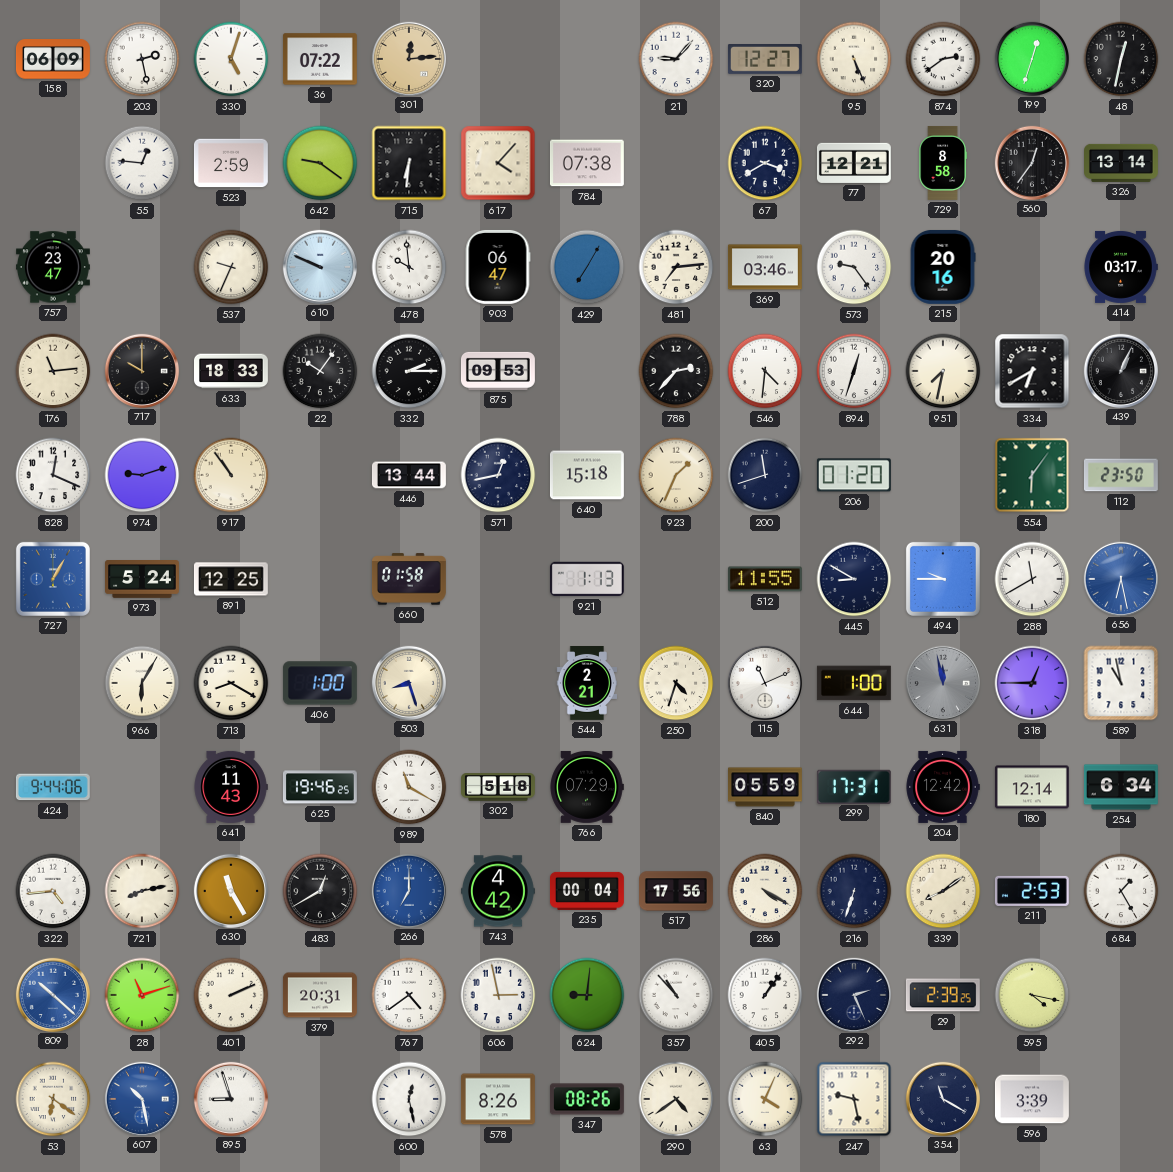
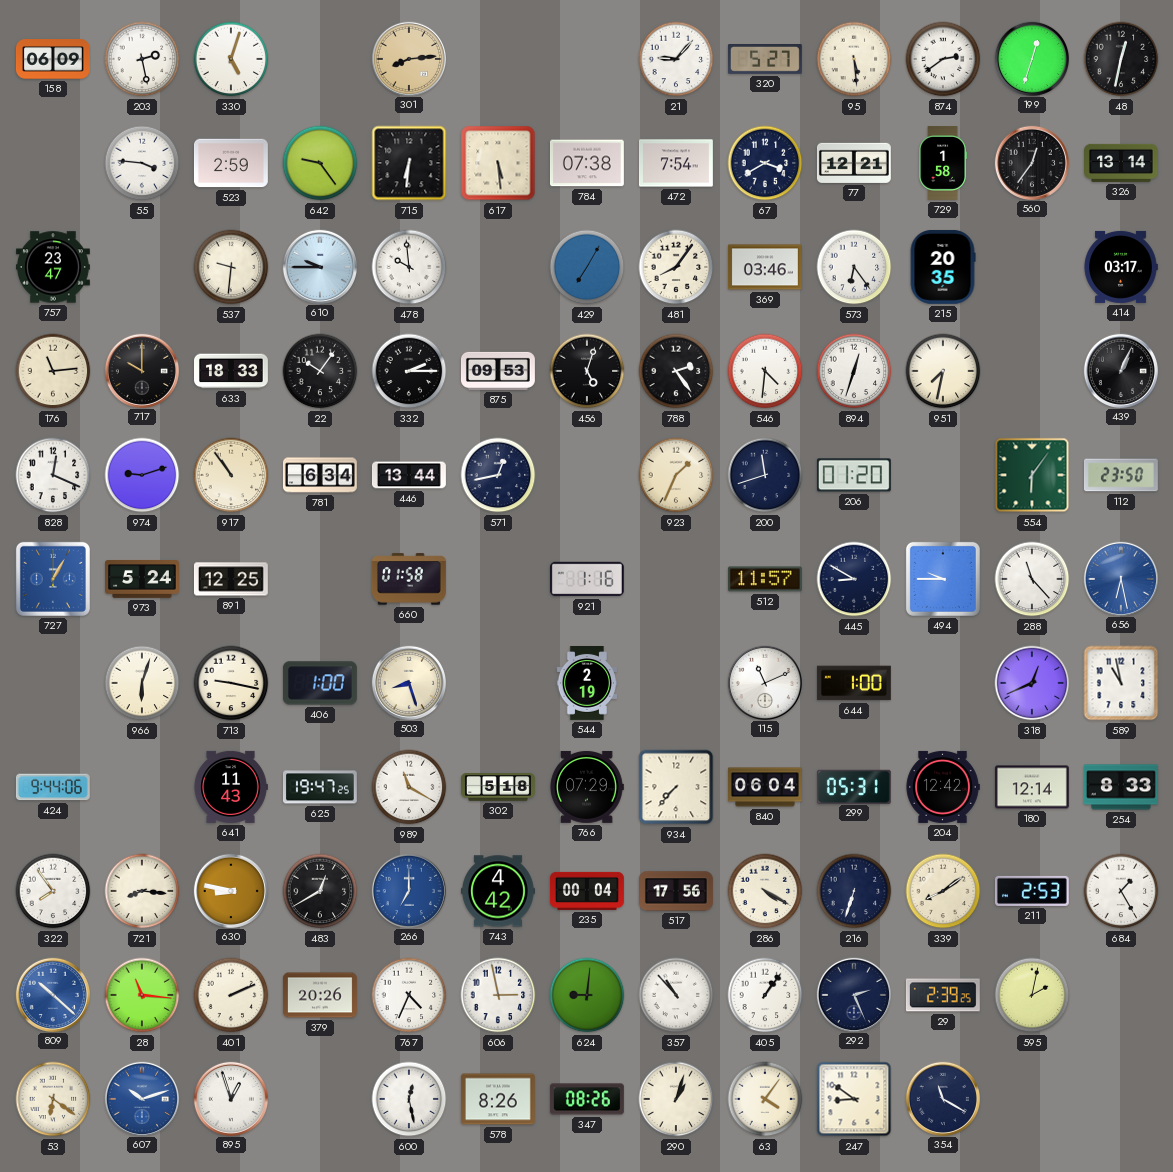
36: 07:22 -> none
301: 12:14 -> 8:14
320: 12:27 -> 5:27
95: 5:26 -> 5:29
55: 12:46 -> 3:46
642: 9:21 -> 9:24
617: 4:07 -> 5:29
472: none -> 7:54
729: 8:58 -> 1:58
537: 9:34 -> 9:31
610: 9:49 -> 9:45
903: 06:47 -> none
481: 7:14 -> 8:06
573: 9:24 -> 6:24
215: 20:16 -> 20:35
456: none -> 5:03
788: 2:37 -> 2:24
334: 6:40 -> none
781: none -> 6:34
640: 15:18 -> none
921: 1:13 -> 1:16
512: 11:55 -> 11:57
288: 11:40 -> 11:23
966: 6:05 -> 6:03
713: 8:20 -> 9:17
544: 2:21 -> 2:19
250: 4:33 -> none
631: 11:58 -> none
318: 12:45 -> 12:41
625: 19:46 -> 19:47
934: none -> 7:37
840: 05:59 -> 06:04
299: 17:31 -> 05:31
254: 6:34 -> 8:33
322: 4:44 -> 7:54
721: 8:13 -> 8:16
630: 11:25 -> 8:47
28: 11:12 -> 11:16
379: 20:31 -> 20:26
767: 4:39 -> 4:34
595: 4:17 -> 2:02
607: 10:28 -> 10:12
895: 8:57 -> 12:57
290: 4:39 -> 1:03
63: 4:04 -> 4:06
247: 9:28 -> 8:51
596: 3:39 -> none
